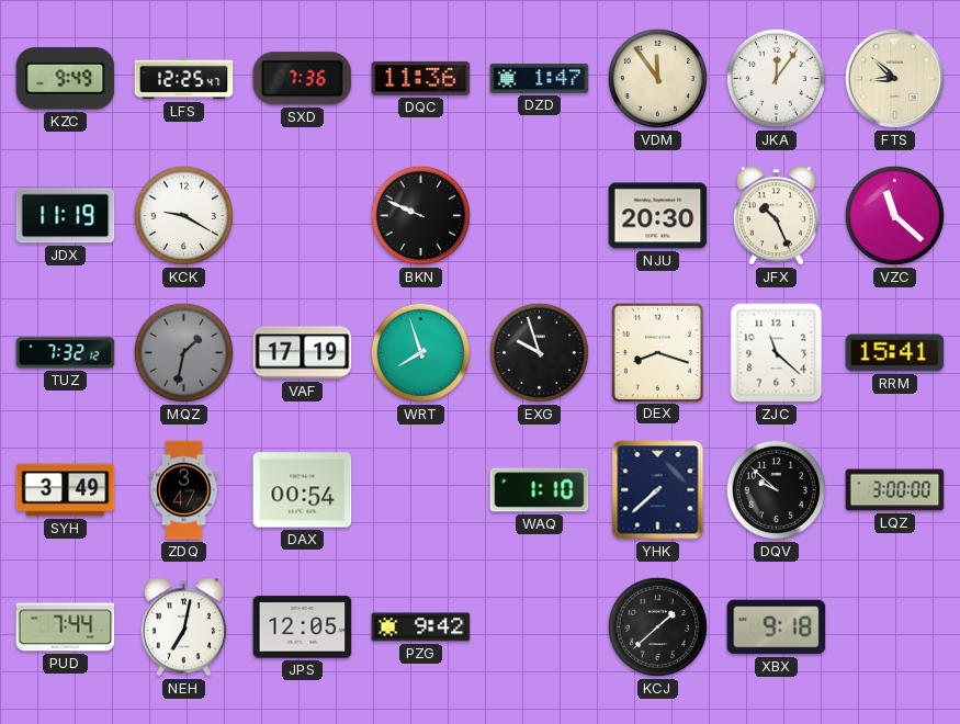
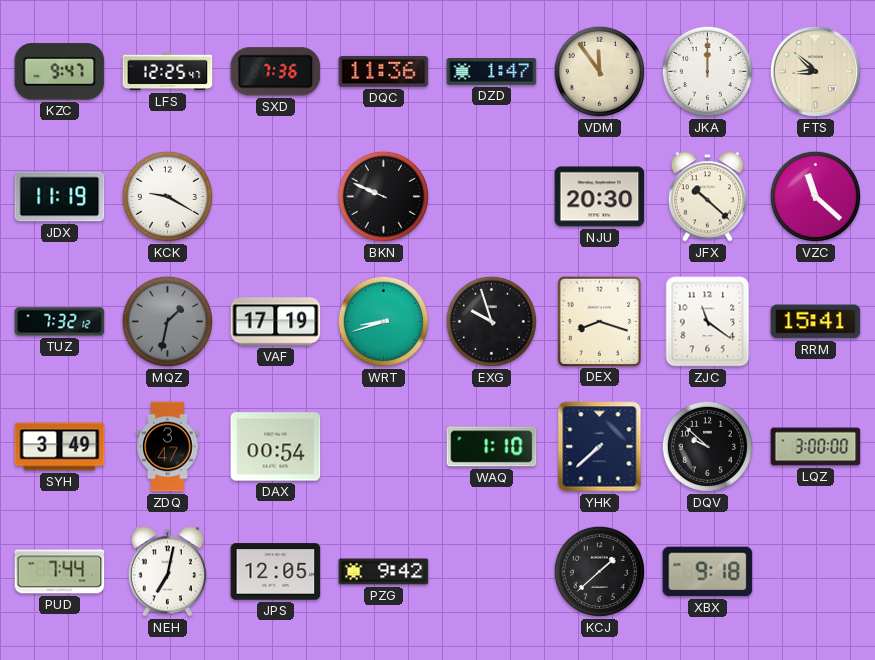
KZC: 9:49 -> 9:47
JKA: 12:06 -> 12:00
JFX: 10:26 -> 10:22
WRT: 7:57 -> 8:42
ZJC: 11:22 -> 11:21
